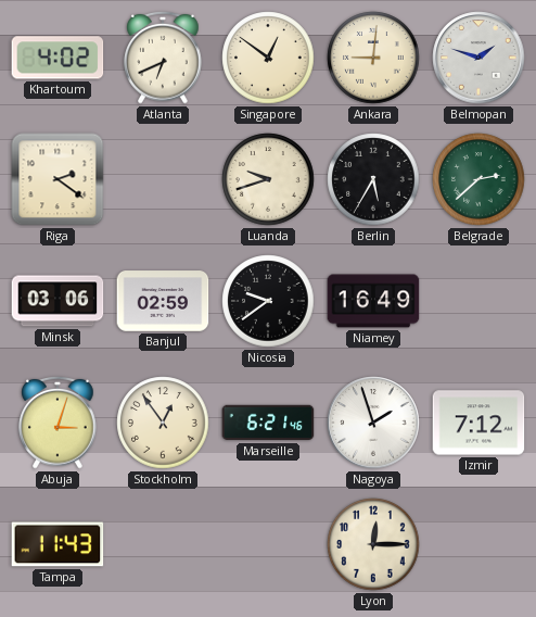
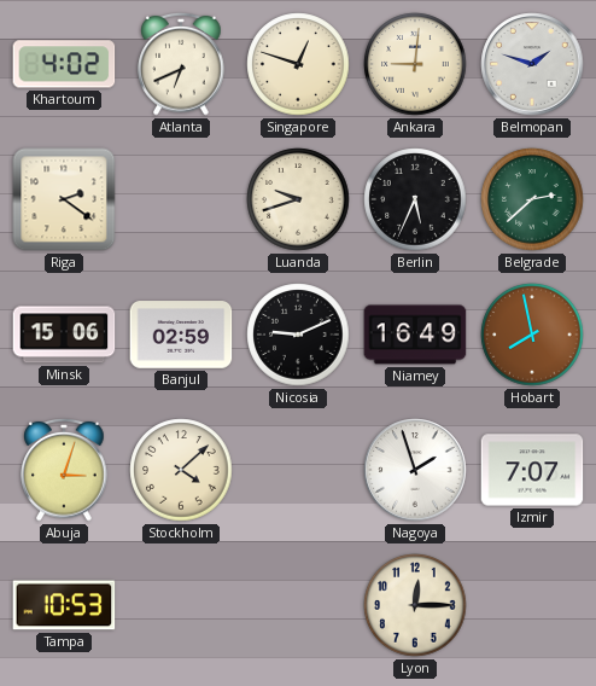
Singapore: 12:51 -> 12:48
Berlin: 5:35 -> 5:34
Minsk: 03:06 -> 15:06
Nicosia: 9:39 -> 9:11
Hobart: none -> 7:58
Stockholm: 12:54 -> 4:08
Marseille: 6:21 -> none
Izmir: 7:12 -> 7:07
Tampa: 11:43 -> 10:53
